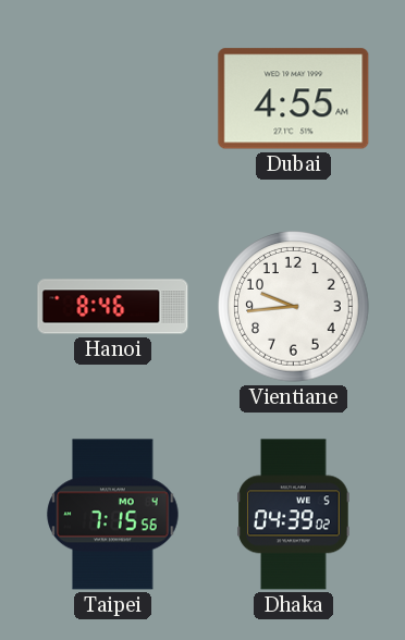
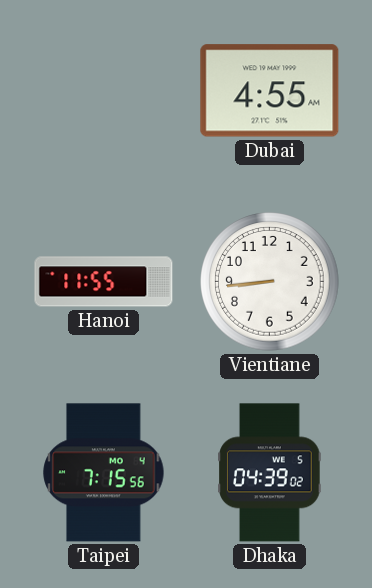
Hanoi: 8:46 -> 11:55
Vientiane: 9:44 -> 8:44
